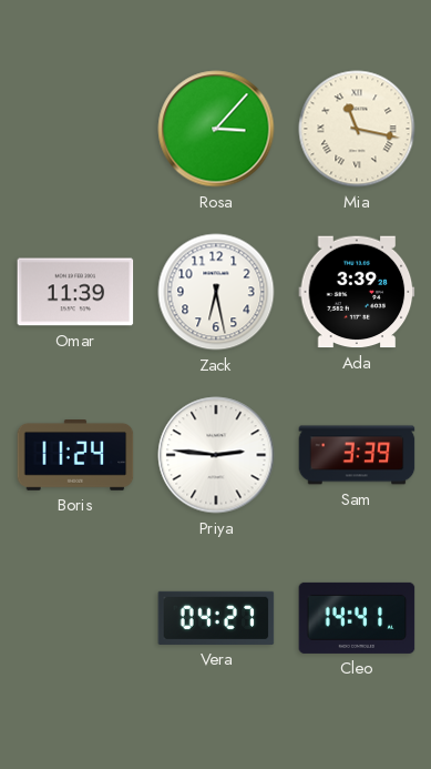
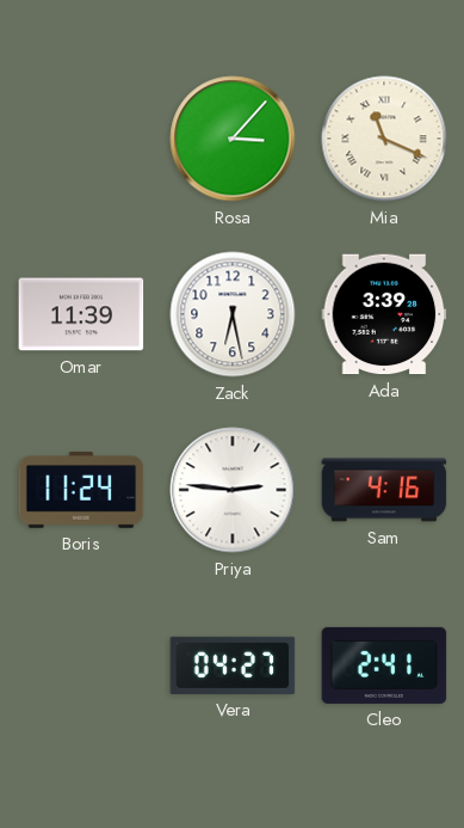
Mia: 11:17 -> 11:19
Sam: 3:39 -> 4:16
Cleo: 14:41 -> 2:41
